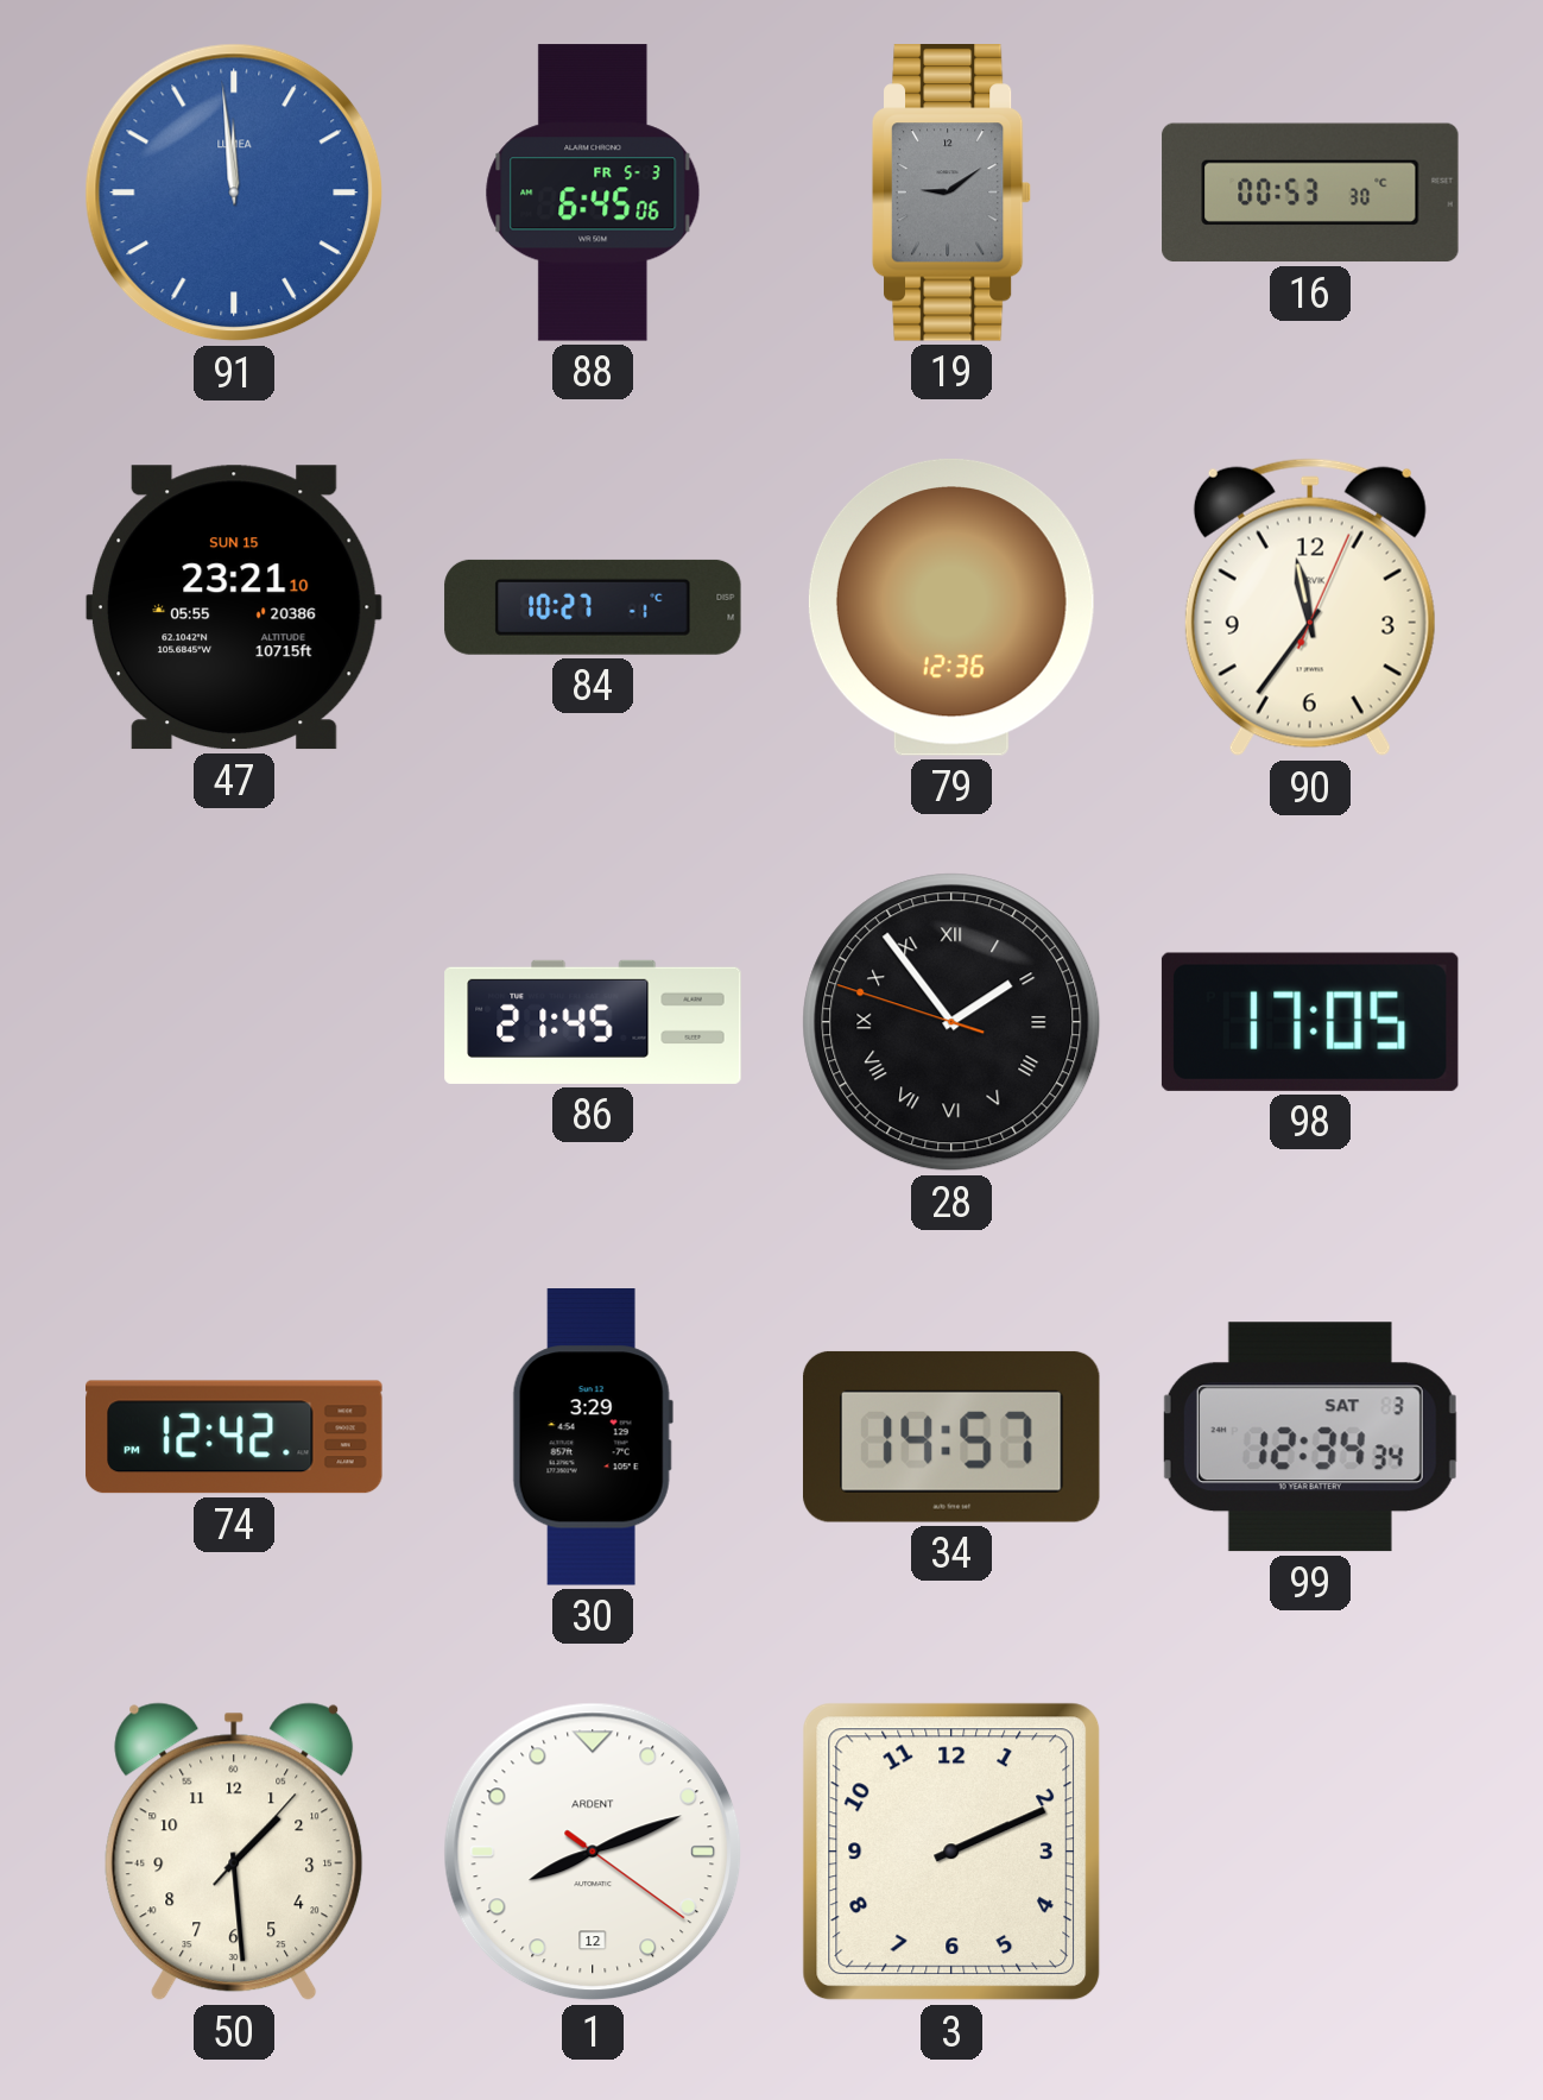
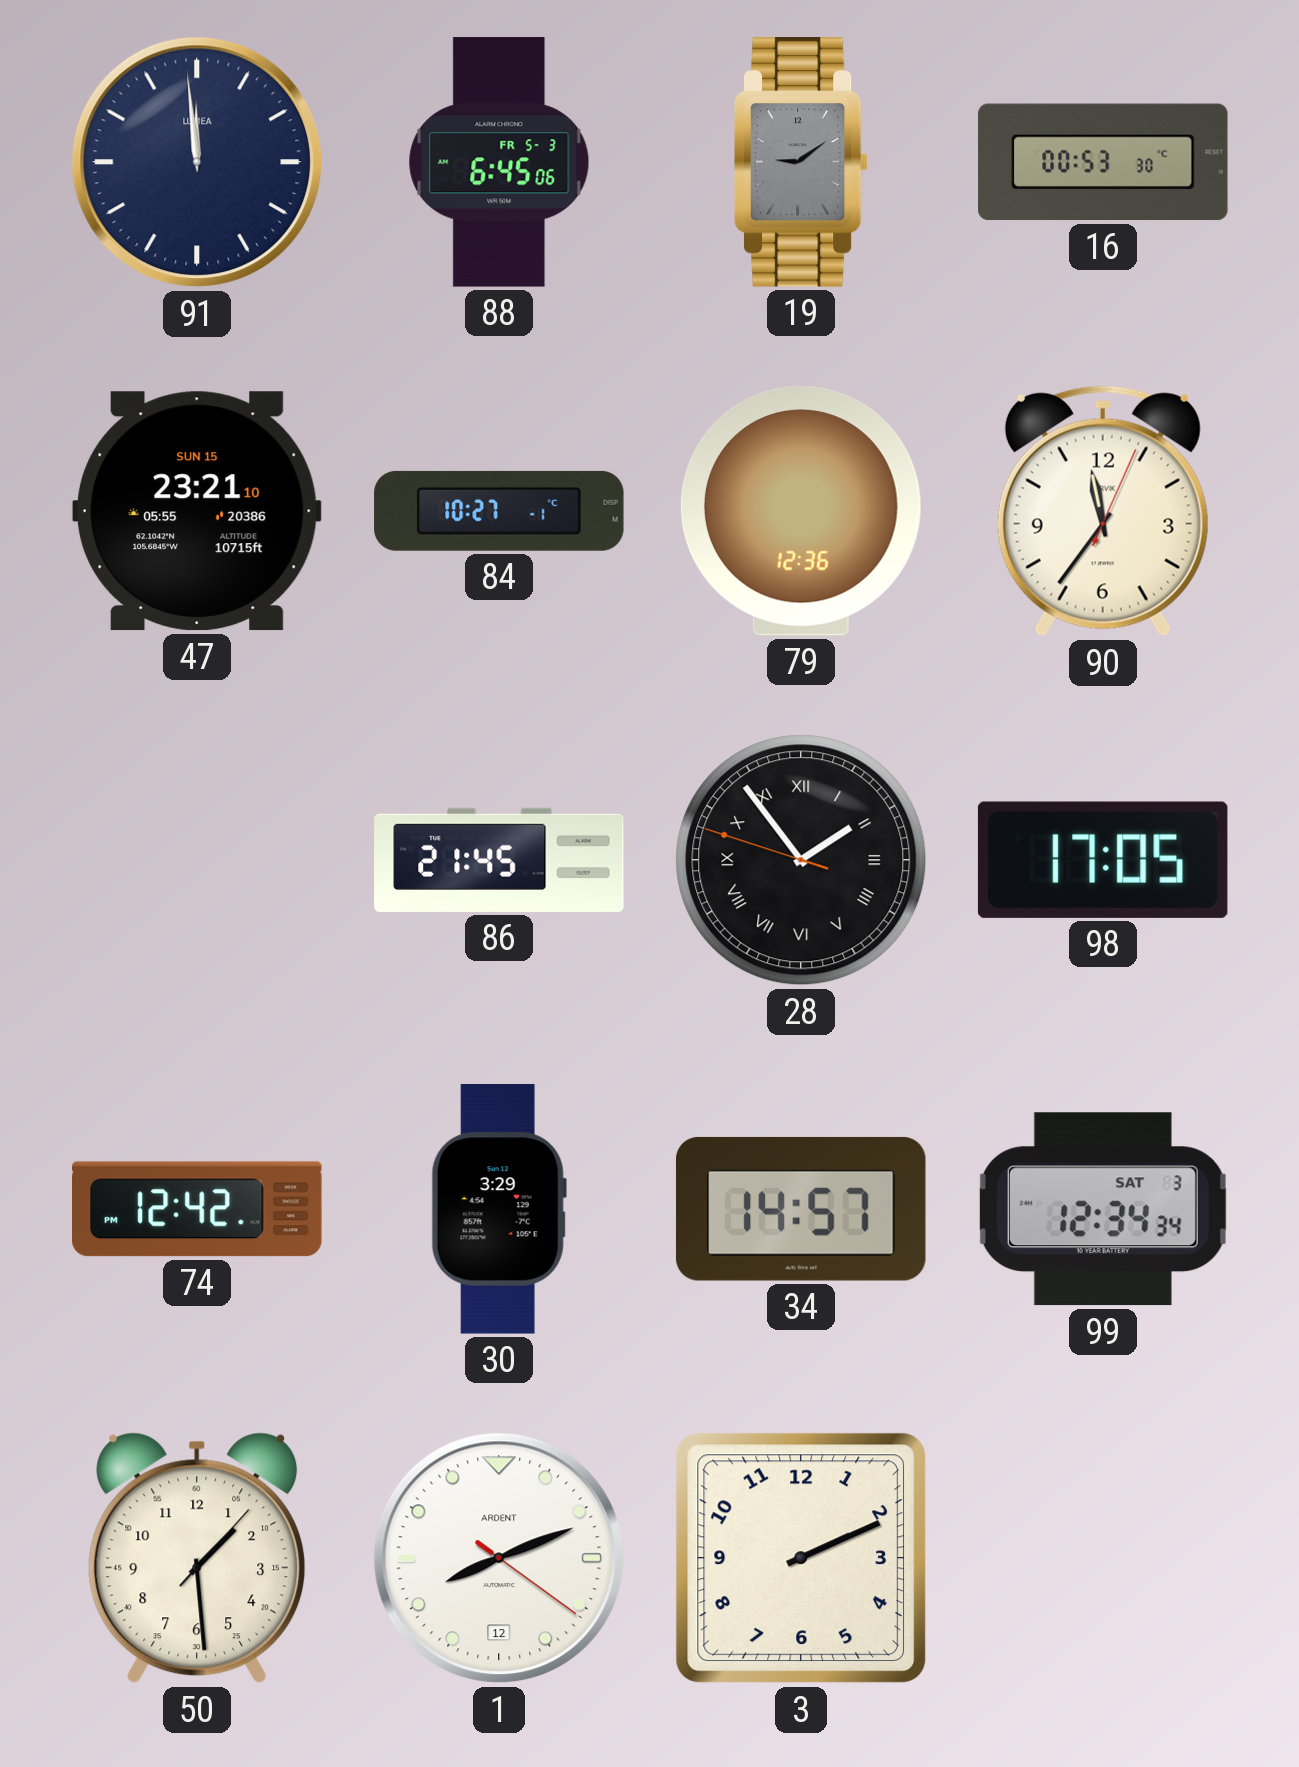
91 dial: blue -> navy
